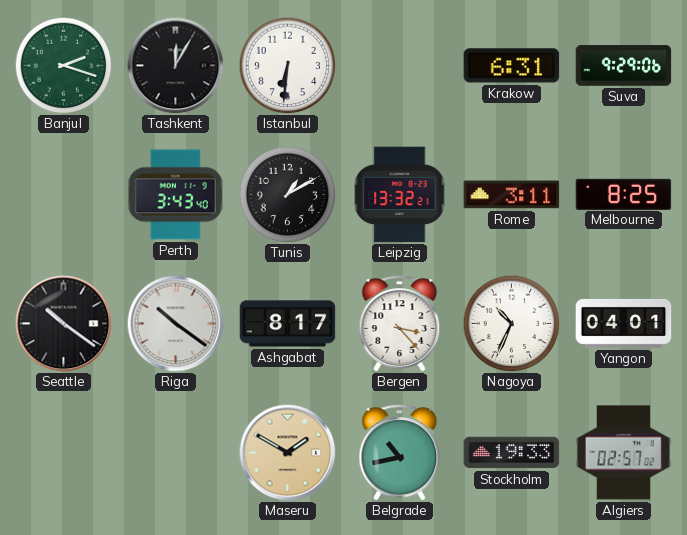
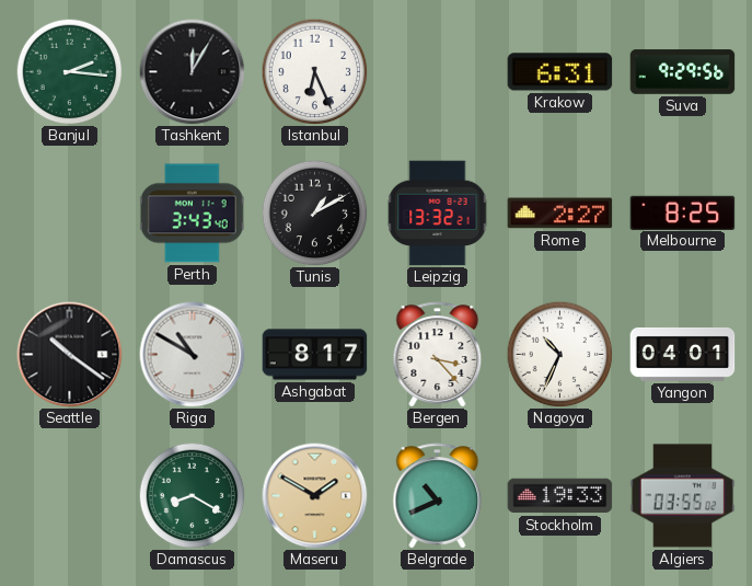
Banjul: 2:18 -> 2:16
Istanbul: 6:31 -> 6:26
Suva: 9:29:06 -> 9:29:56
Rome: 3:11 -> 2:27
Riga: 10:21 -> 10:50
Damascus: none -> 8:20
Belgrade: 10:43 -> 10:41
Algiers: 02:57 -> 03:55
